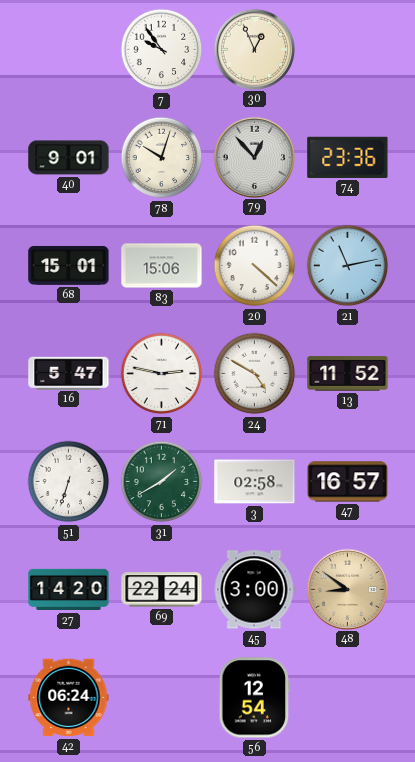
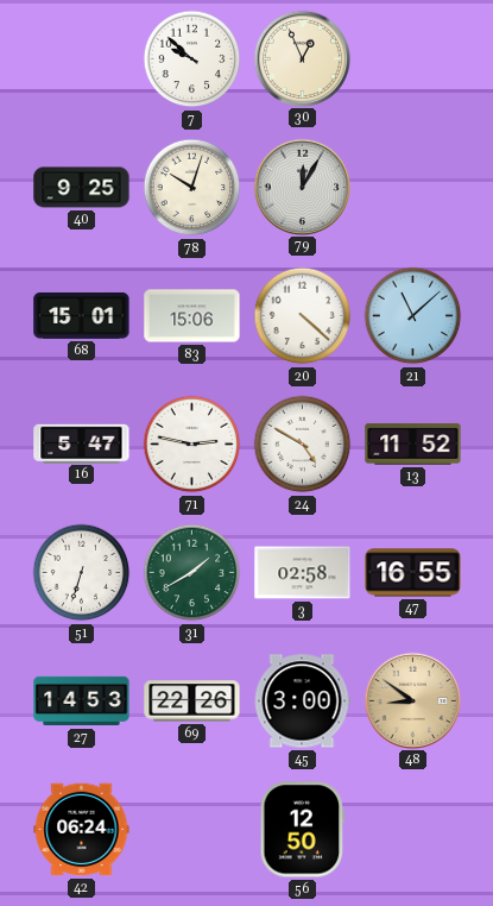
7: 9:54 -> 9:52
40: 9:01 -> 9:25
79: 12:53 -> 12:05
74: 23:36 -> none
21: 11:13 -> 11:08
47: 16:57 -> 16:55
27: 14:20 -> 14:53
69: 22:24 -> 22:26
56: 12:54 -> 12:50
